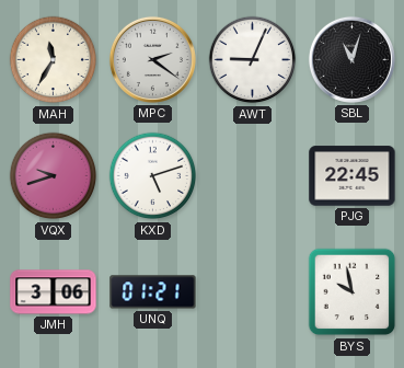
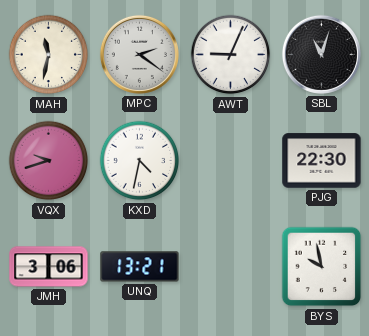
MAH: 11:35 -> 11:32
KXD: 5:12 -> 4:32
PJG: 22:45 -> 22:30
UNQ: 01:21 -> 13:21
